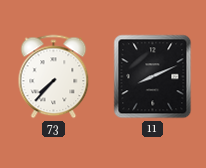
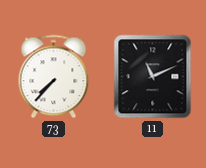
11: 8:11 -> 11:11
